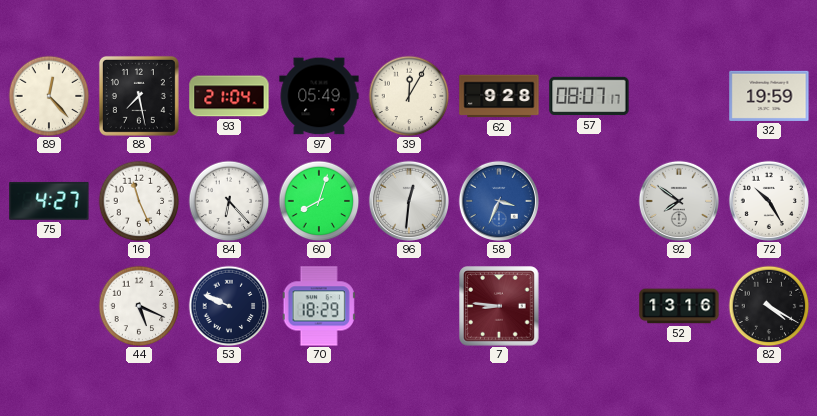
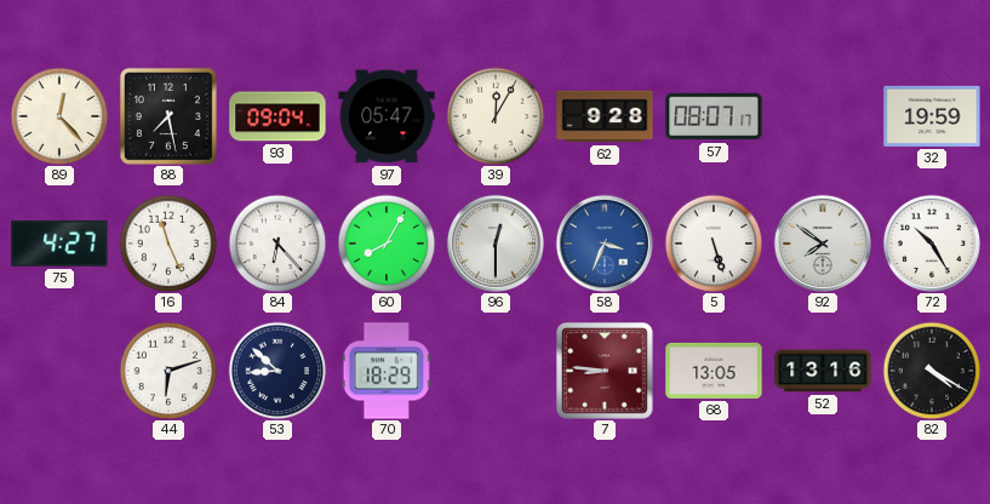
93: 21:04 -> 09:04
97: 05:49 -> 05:47
60: 8:03 -> 8:05
96: 12:31 -> 12:30
5: none -> 5:27
44: 5:19 -> 6:12
53: 9:49 -> 8:52
68: none -> 13:05
